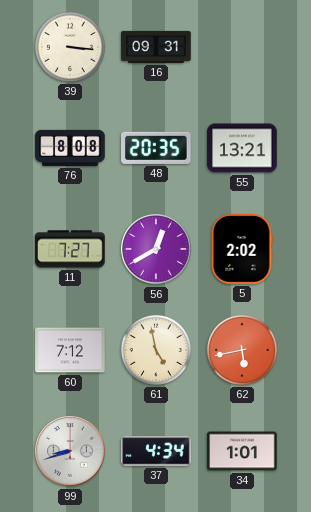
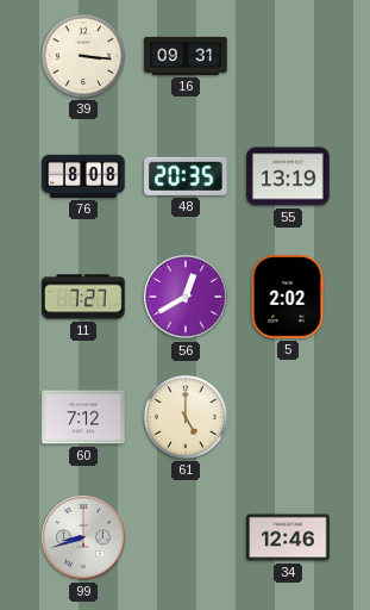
55: 13:21 -> 13:19
61: 4:58 -> 5:00
62: 5:43 -> none
37: 4:34 -> none
34: 1:01 -> 12:46
